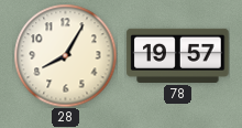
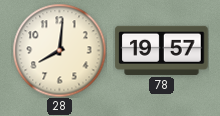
28: 8:05 -> 8:01
